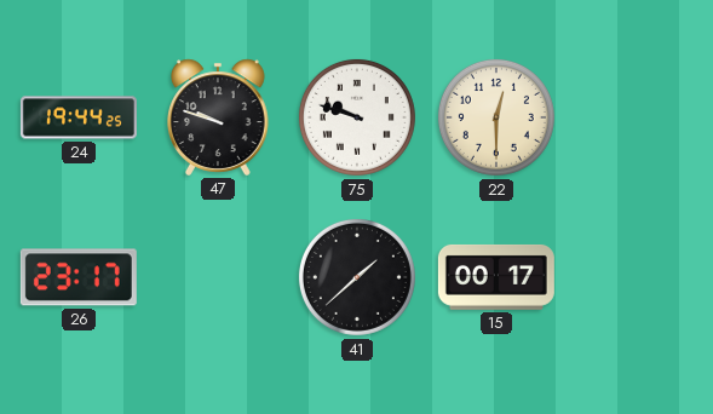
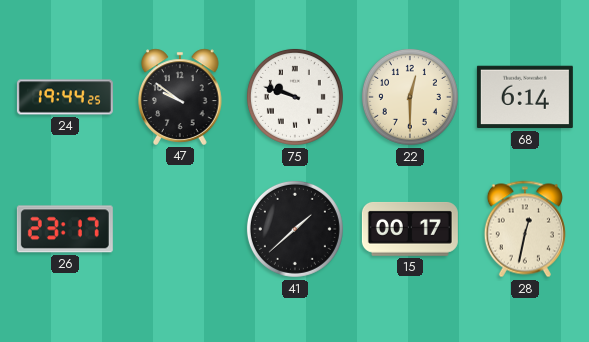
47: 9:48 -> 9:51
68: none -> 6:14
28: none -> 12:32
